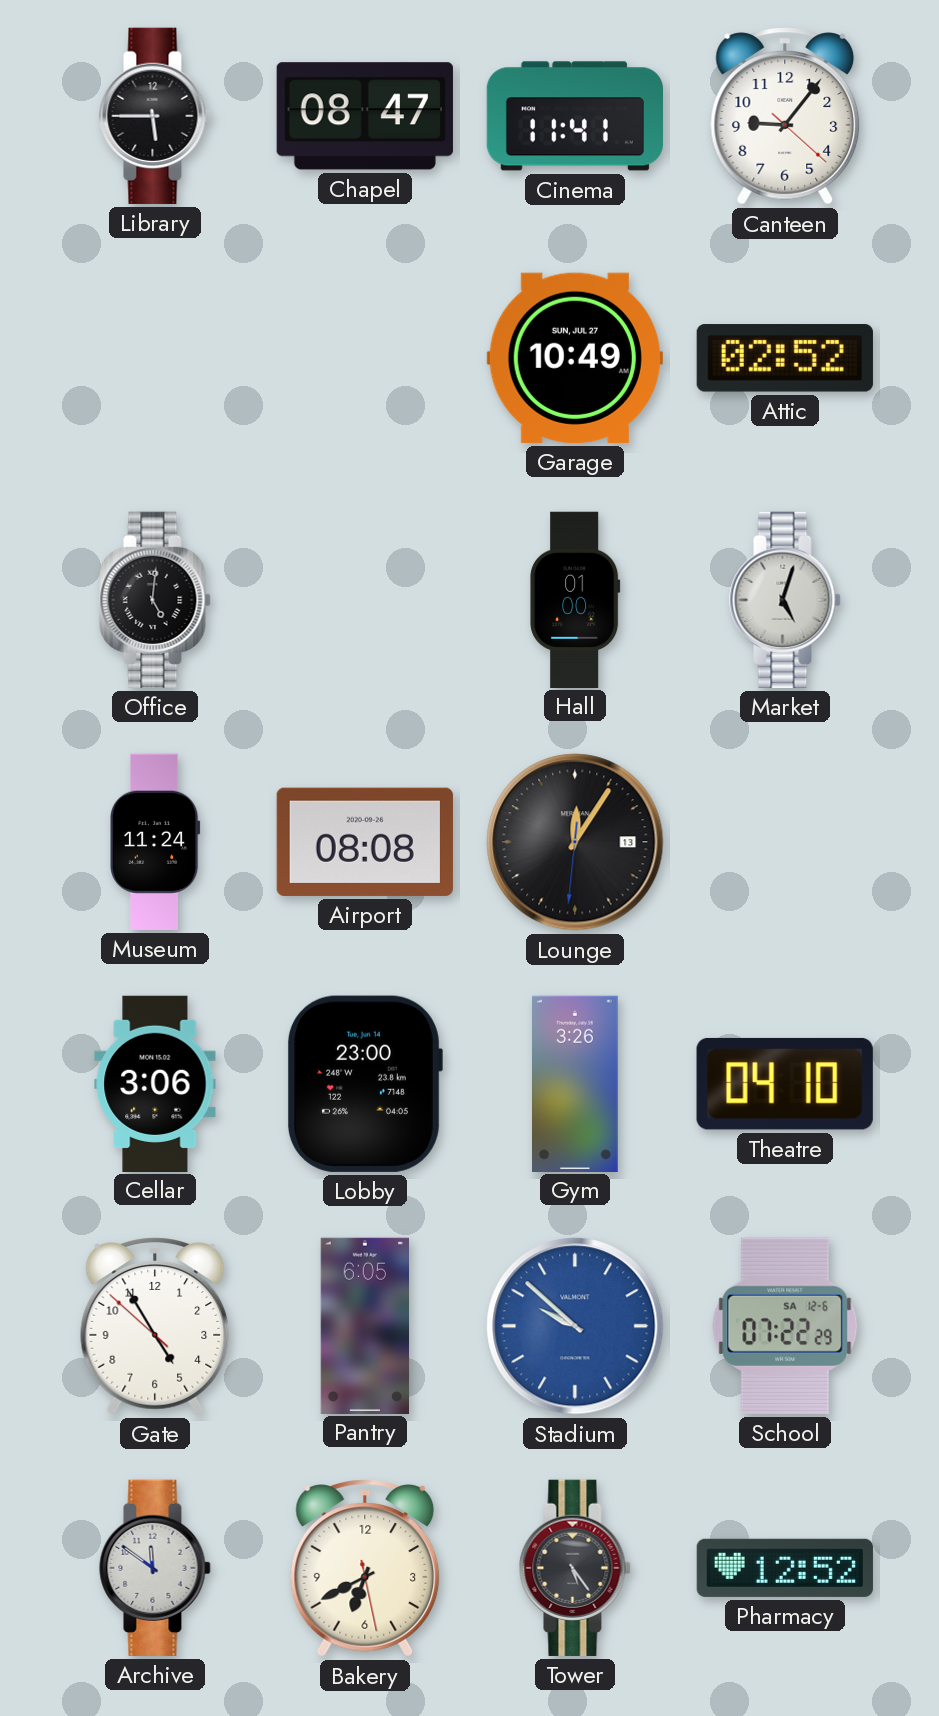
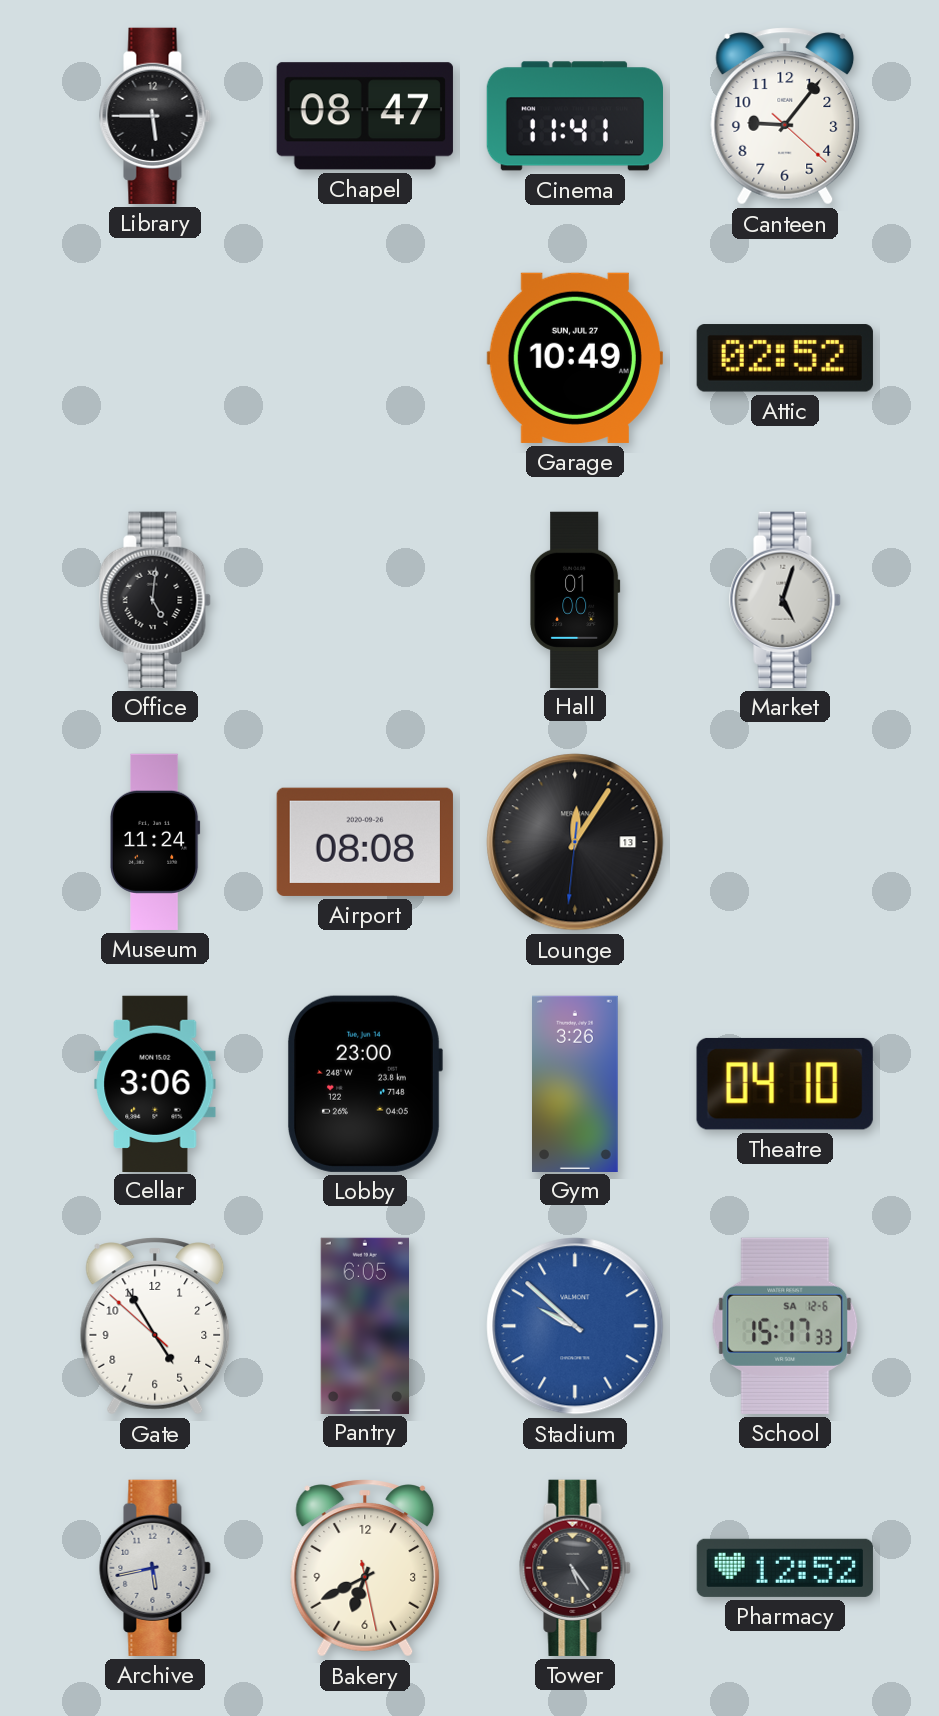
School: 07:22 -> 15:17
Archive: 11:51 -> 5:43
